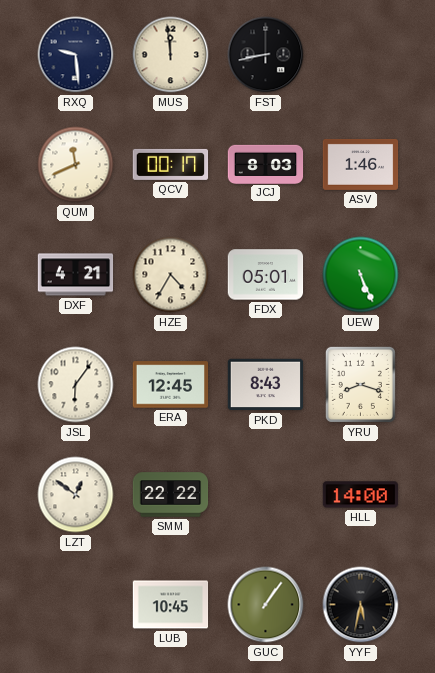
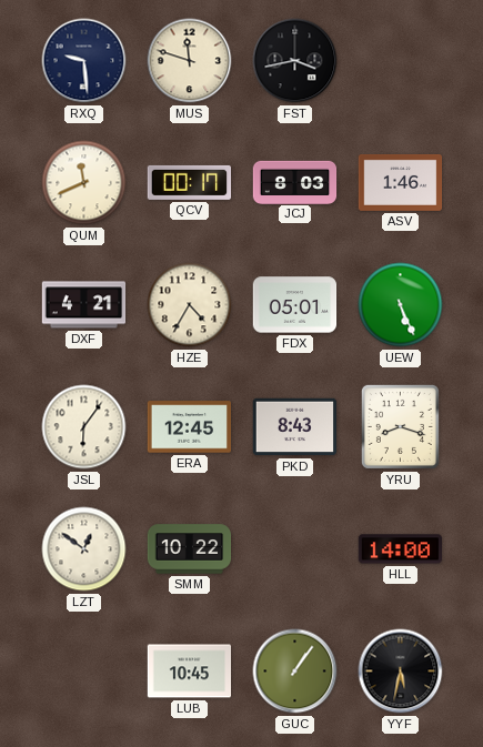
MUS: 11:59 -> 11:48
FST: 8:43 -> 3:43
SMM: 22:22 -> 10:22
